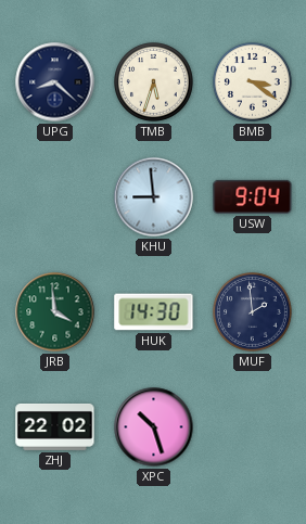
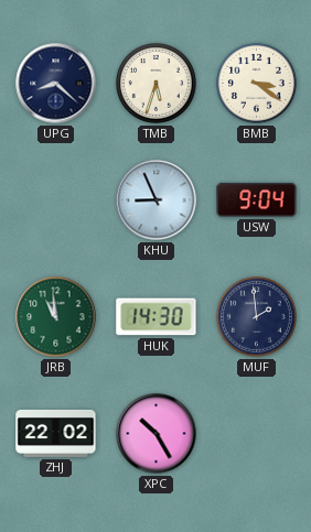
KHU: 8:59 -> 8:56
JRB: 3:59 -> 10:59
XPC: 10:27 -> 10:25
